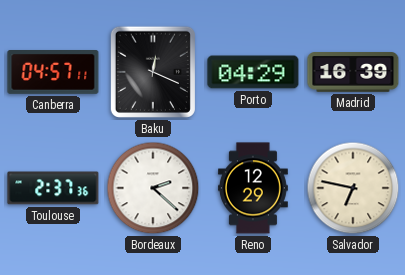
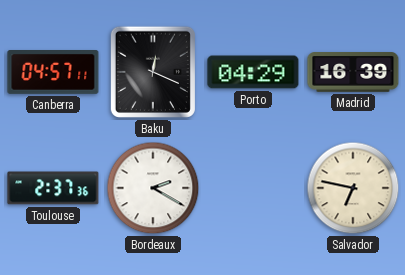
Bordeaux: 2:22 -> 2:20
Reno: 12:29 -> none
